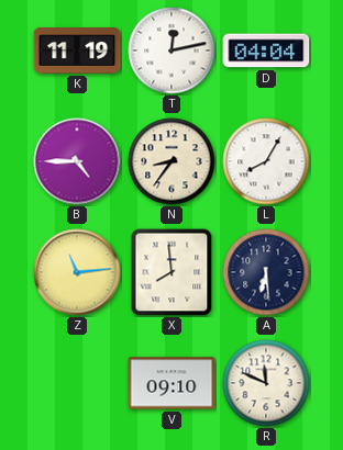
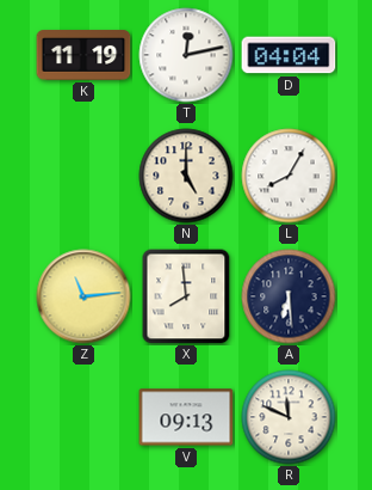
B: 4:45 -> none
N: 8:36 -> 5:00
V: 09:10 -> 09:13
